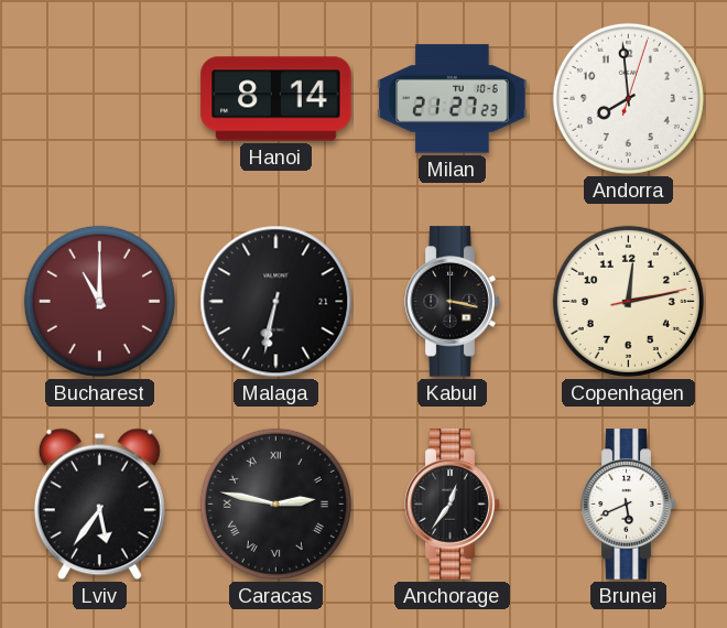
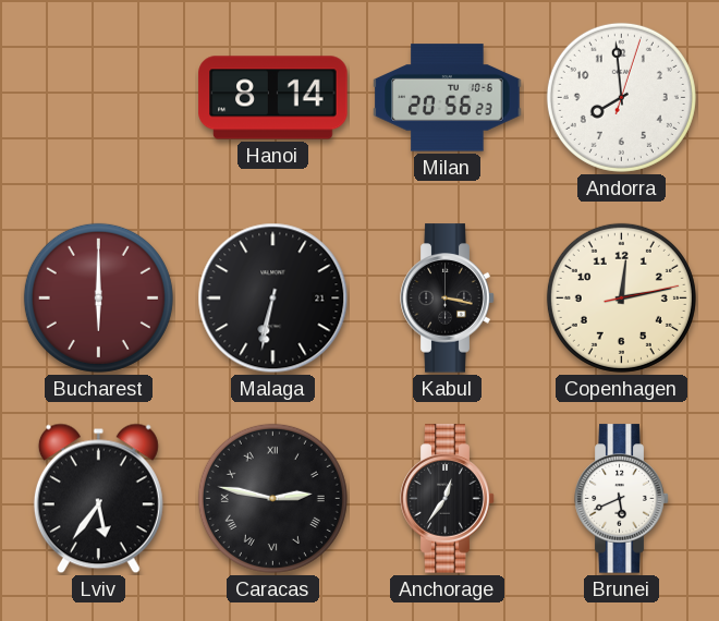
Milan: 21:27 -> 20:56
Bucharest: 11:00 -> 6:00
